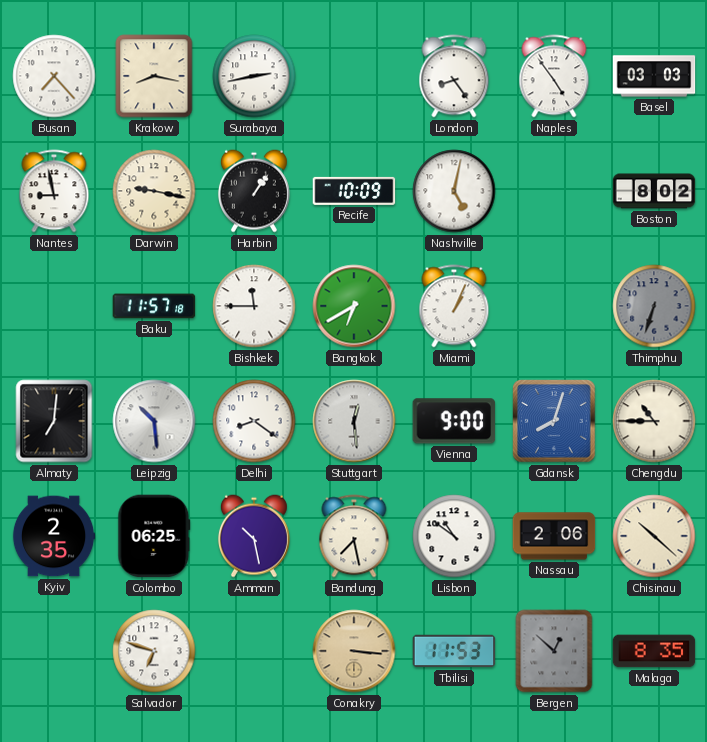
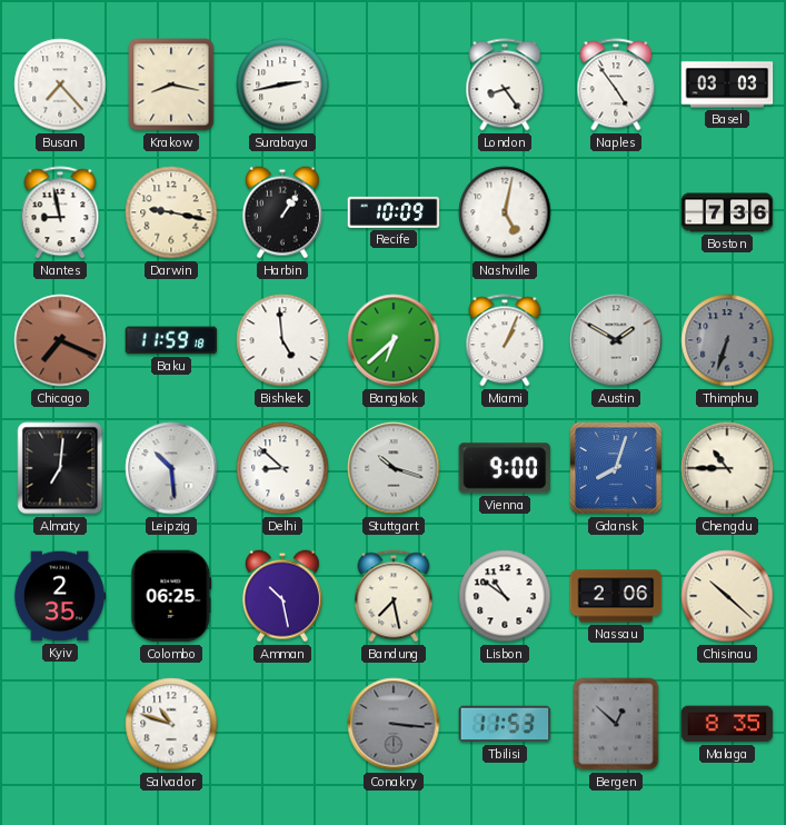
Boston: 8:02 -> 7:36
Chicago: none -> 7:19
Baku: 11:57 -> 11:59
Bishkek: 11:45 -> 4:59
Bangkok: 6:40 -> 6:38
Austin: none -> 1:50
Delhi: 8:21 -> 8:52
Stuttgart: 12:29 -> 10:18
Salvador: 6:48 -> 10:48
Conakry dial: champagne -> grey
